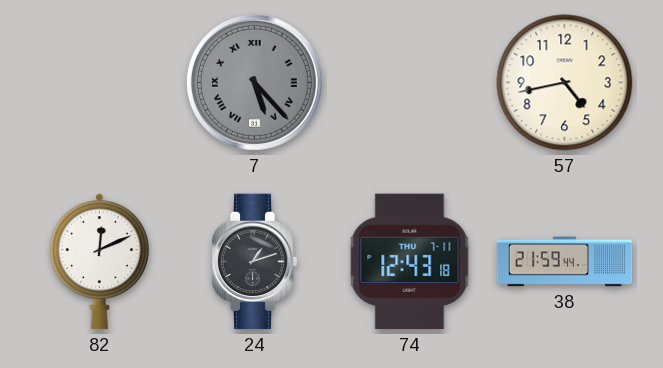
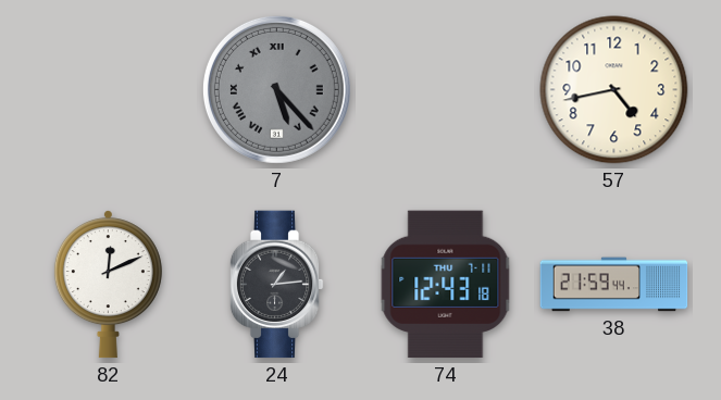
24: 1:12 -> 1:14
